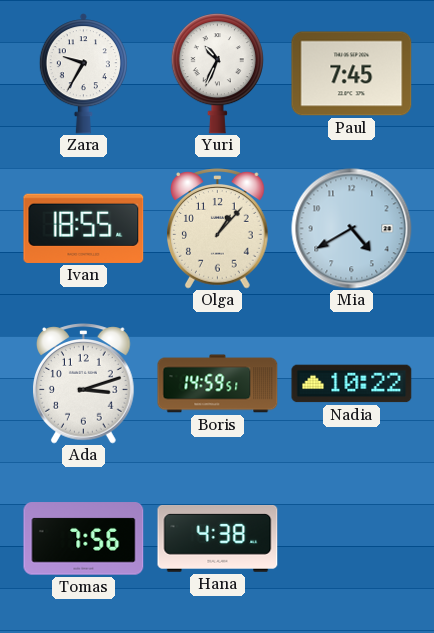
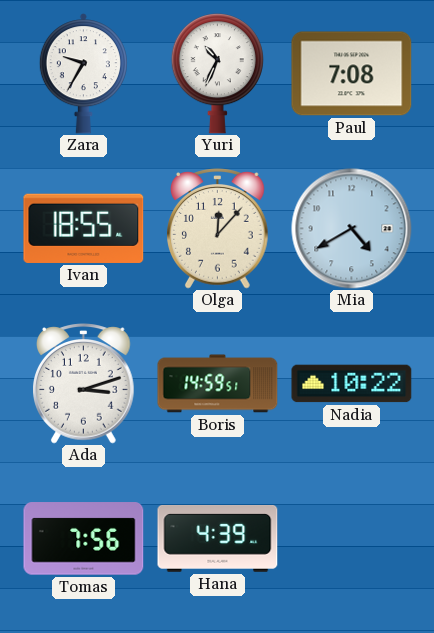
Paul: 7:45 -> 7:08
Olga: 1:07 -> 12:07
Hana: 4:38 -> 4:39
